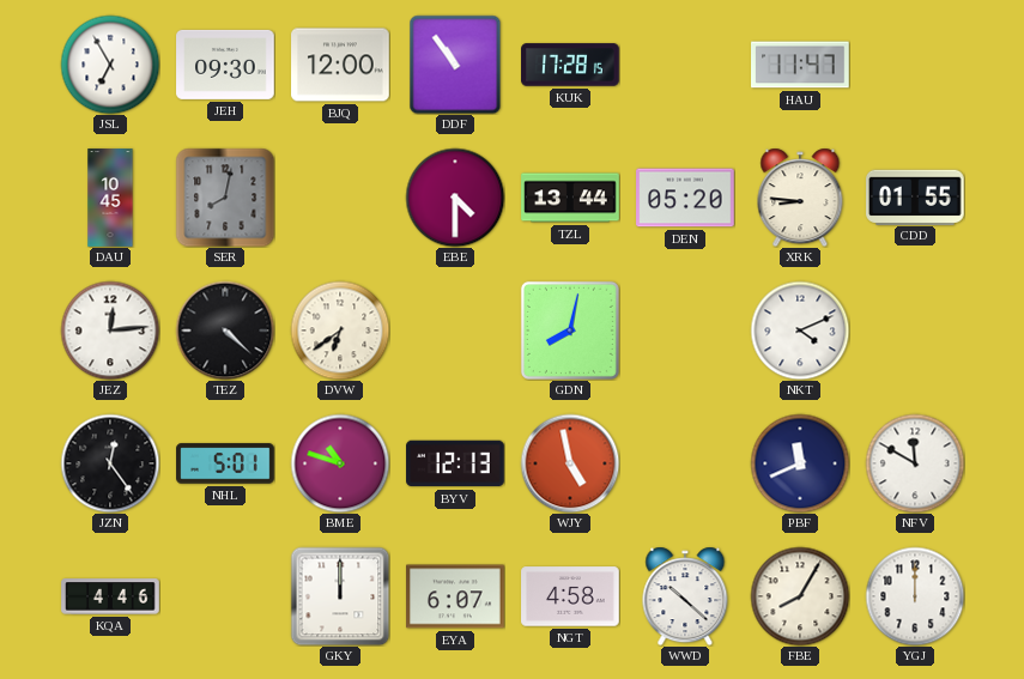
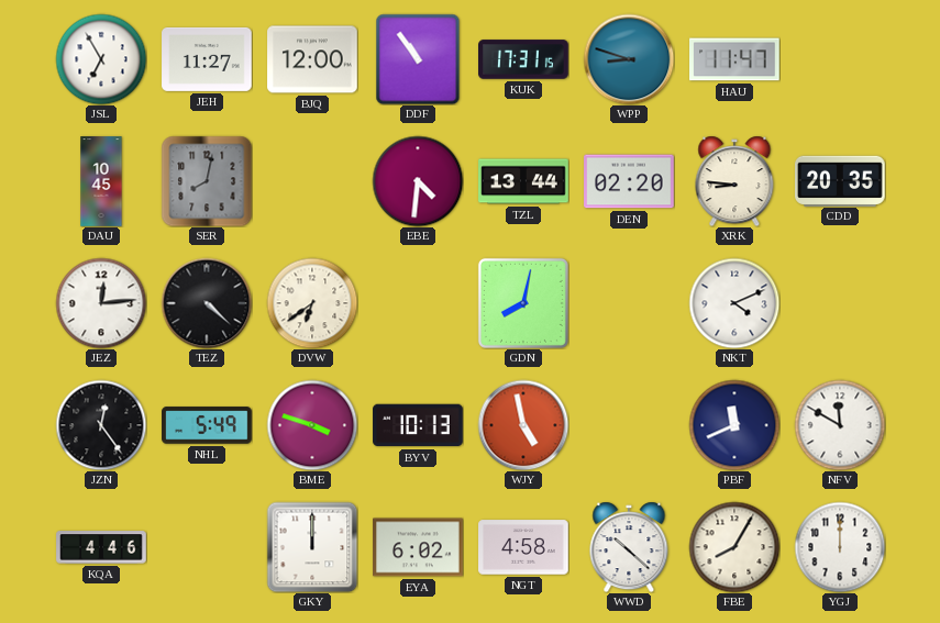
JEH: 09:30 -> 11:27
KUK: 17:28 -> 17:31
WPP: none -> 8:48
EBE: 4:30 -> 4:31
DEN: 05:20 -> 02:20
CDD: 01:55 -> 20:35
NHL: 5:01 -> 5:49
BME: 10:48 -> 3:48
BYV: 12:13 -> 10:13
EYA: 6:07 -> 6:02
